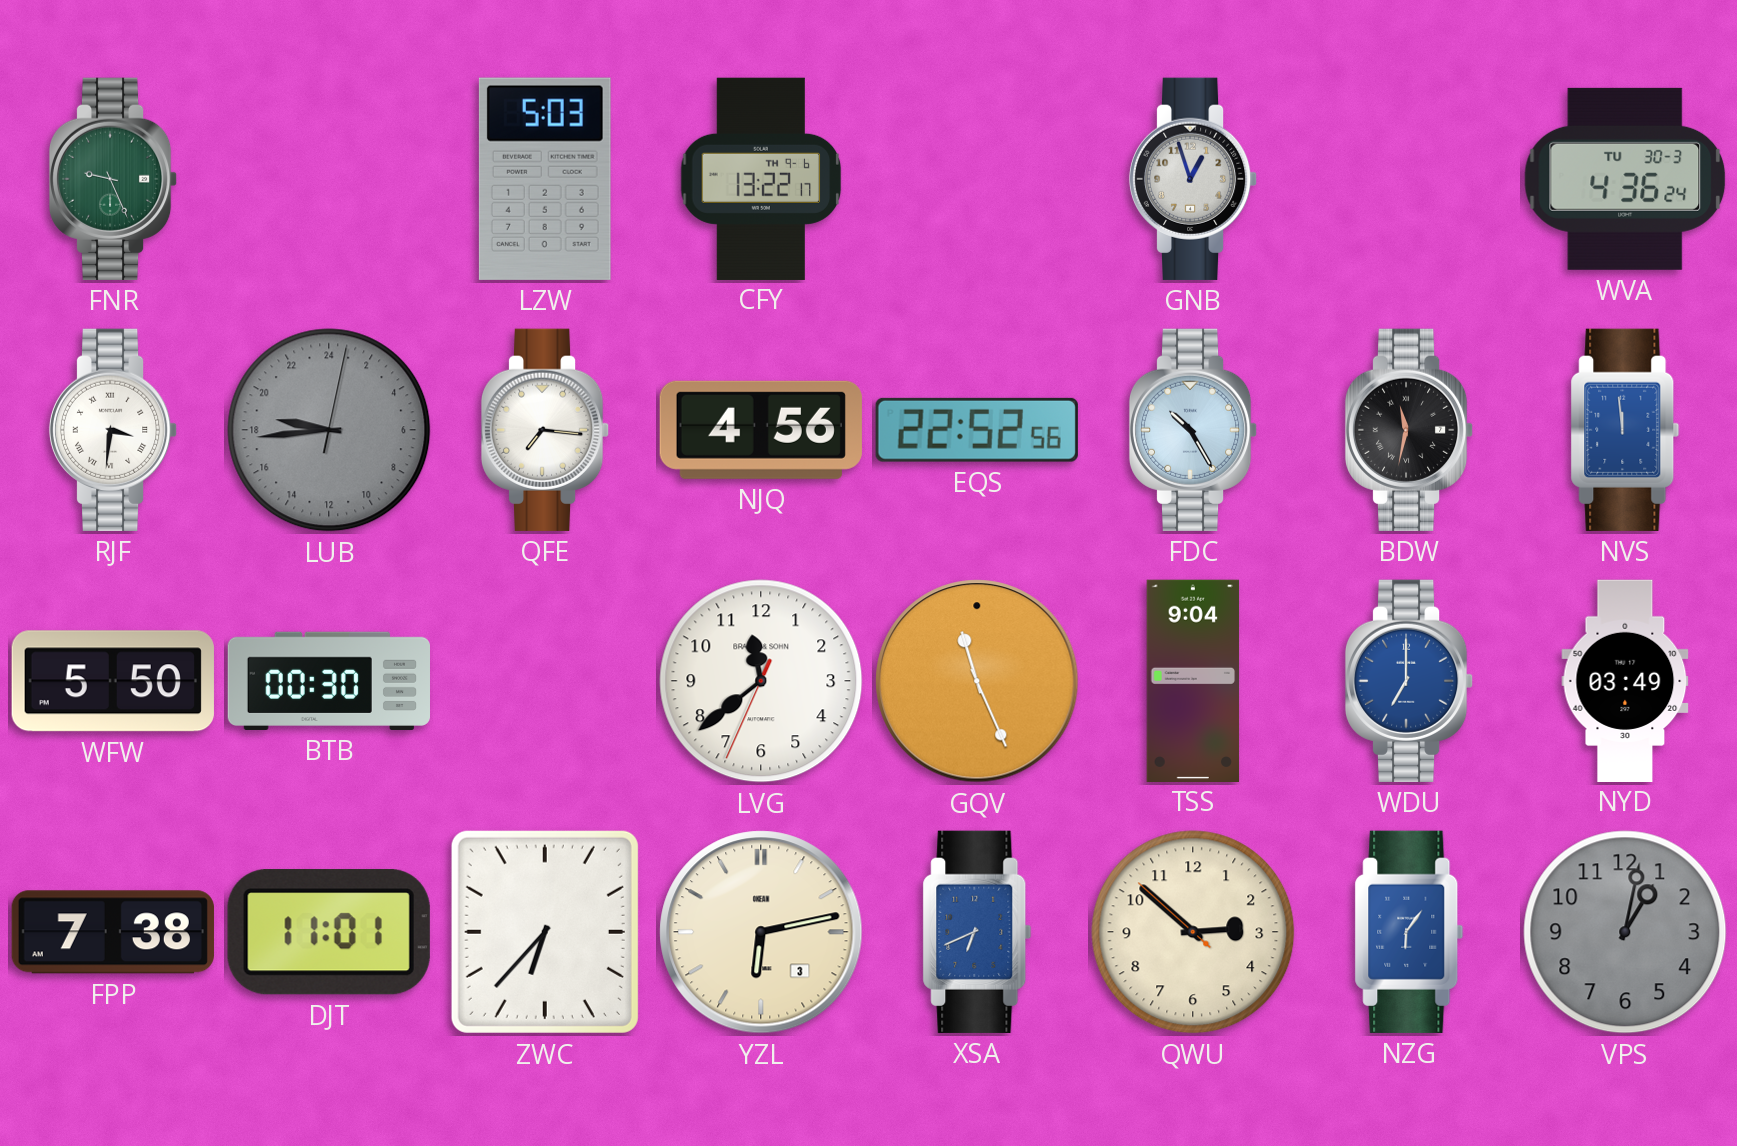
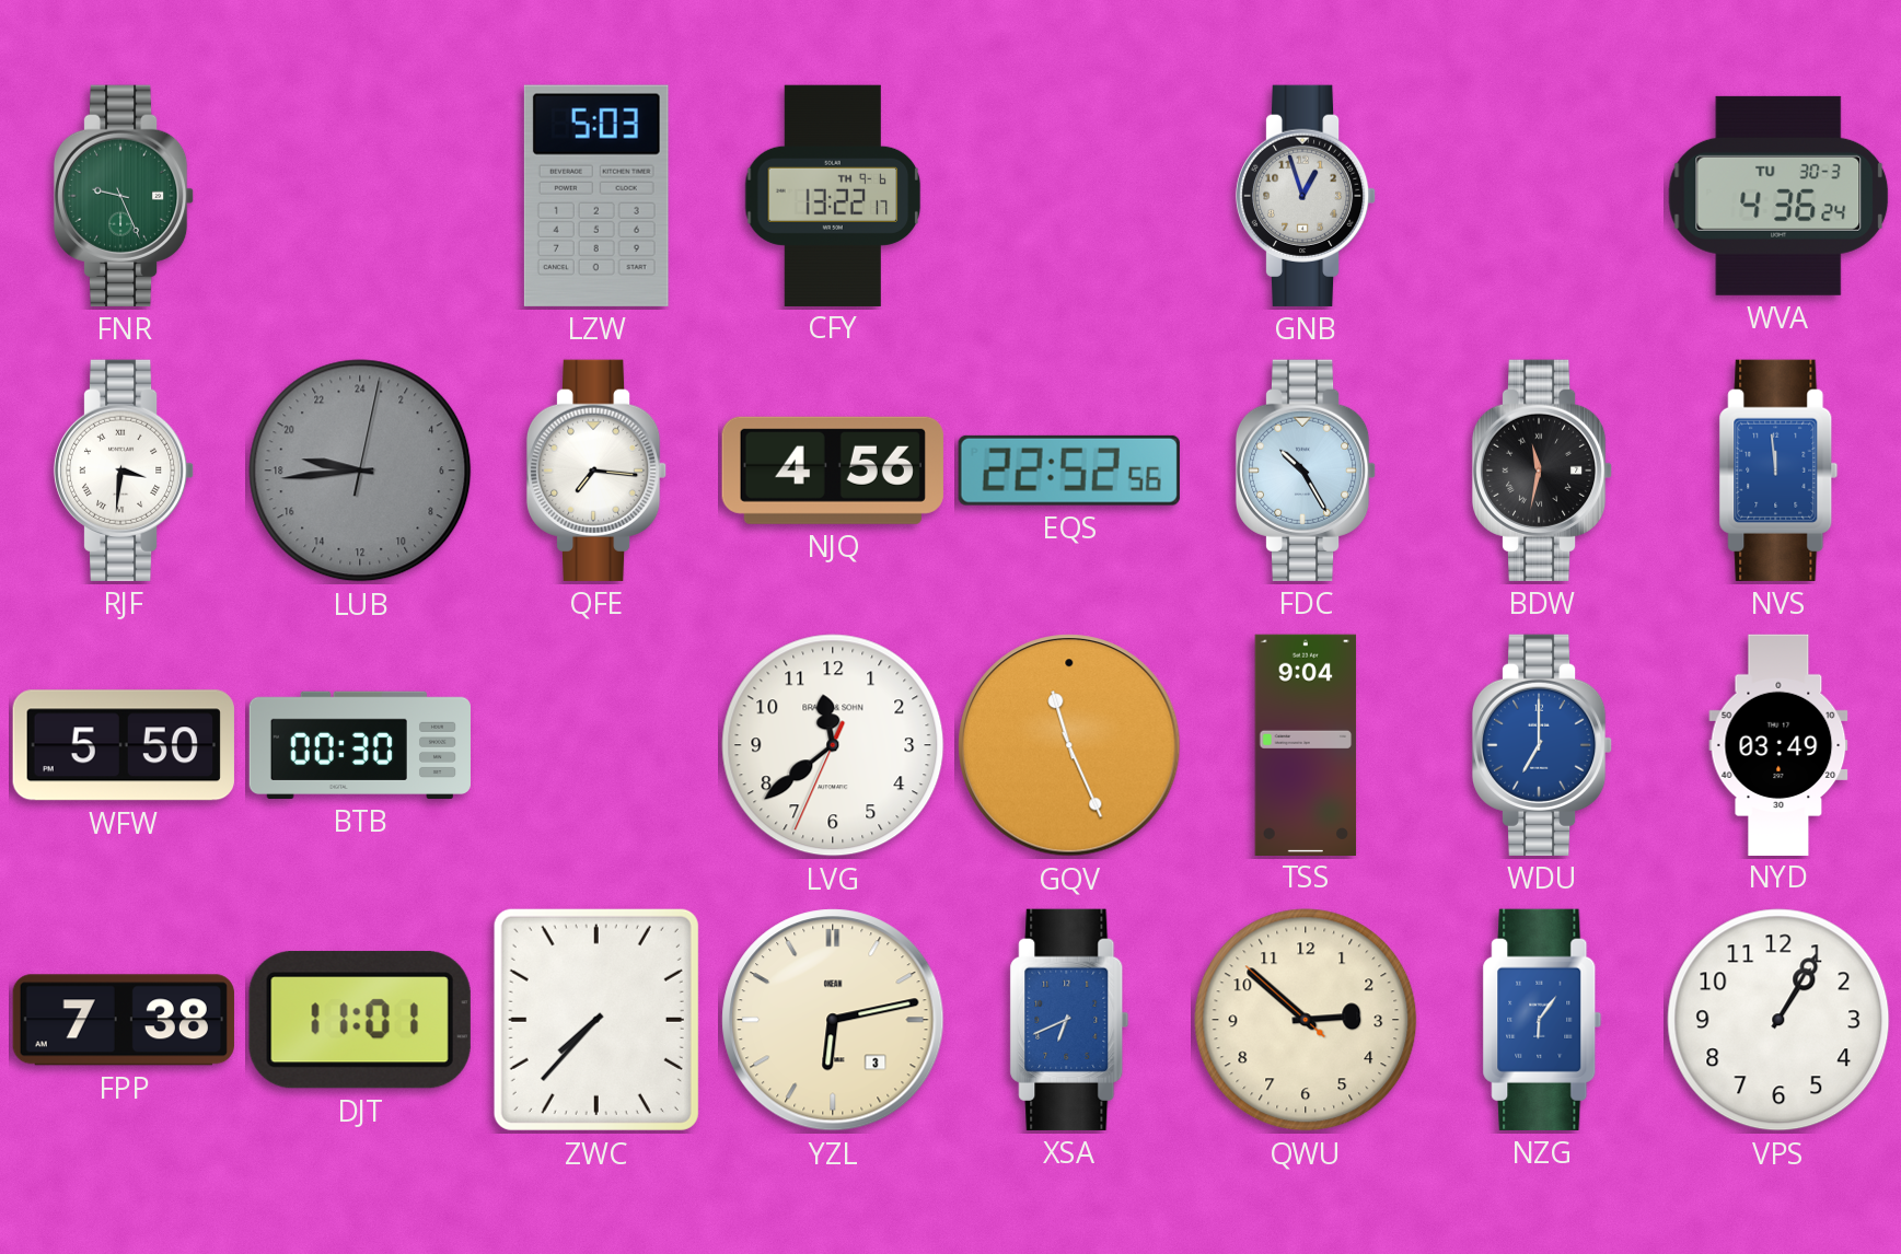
ZWC: 6:37 -> 7:37
VPS: 1:02 -> 1:05
VPS dial: grey -> white
